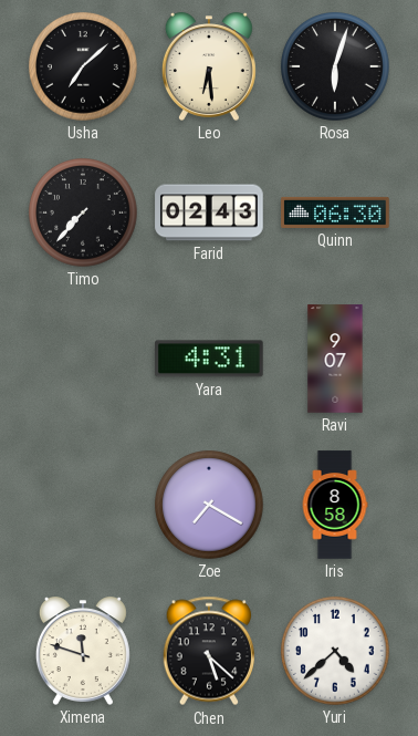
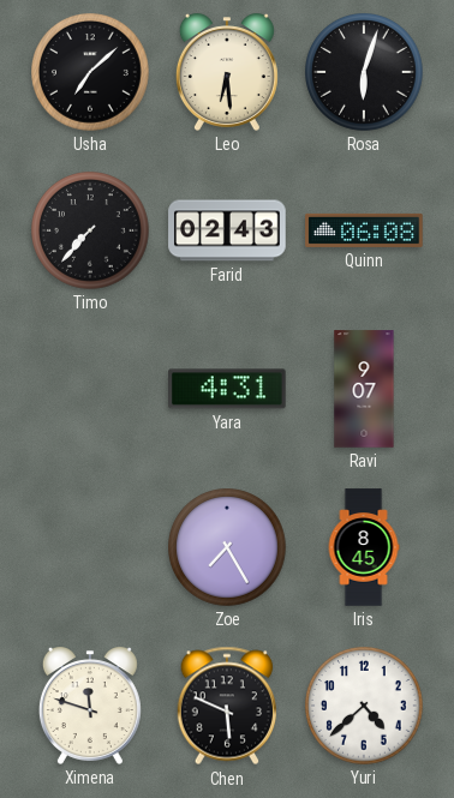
Quinn: 06:30 -> 06:08
Zoe: 7:20 -> 7:25
Iris: 8:58 -> 8:45
Chen: 5:22 -> 5:49
